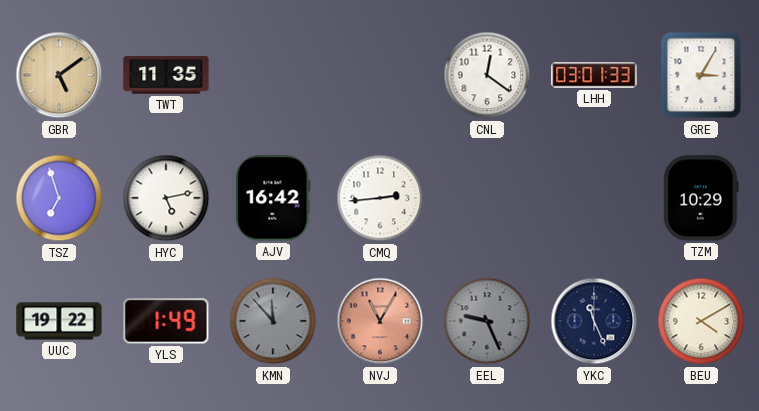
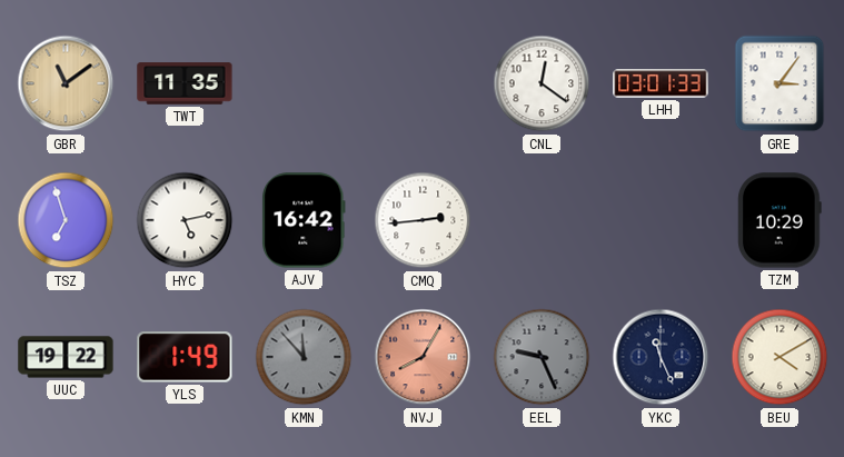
GBR: 5:09 -> 11:09
GRE: 3:05 -> 3:06
NVJ: 11:05 -> 8:05
